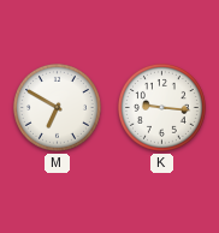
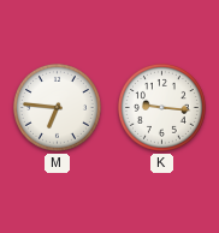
M: 6:50 -> 6:46
